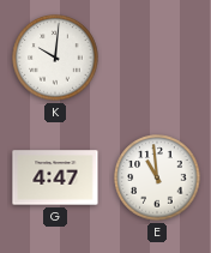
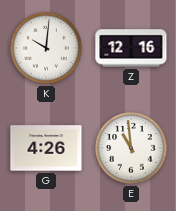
Z: none -> 12:16
G: 4:47 -> 4:26
